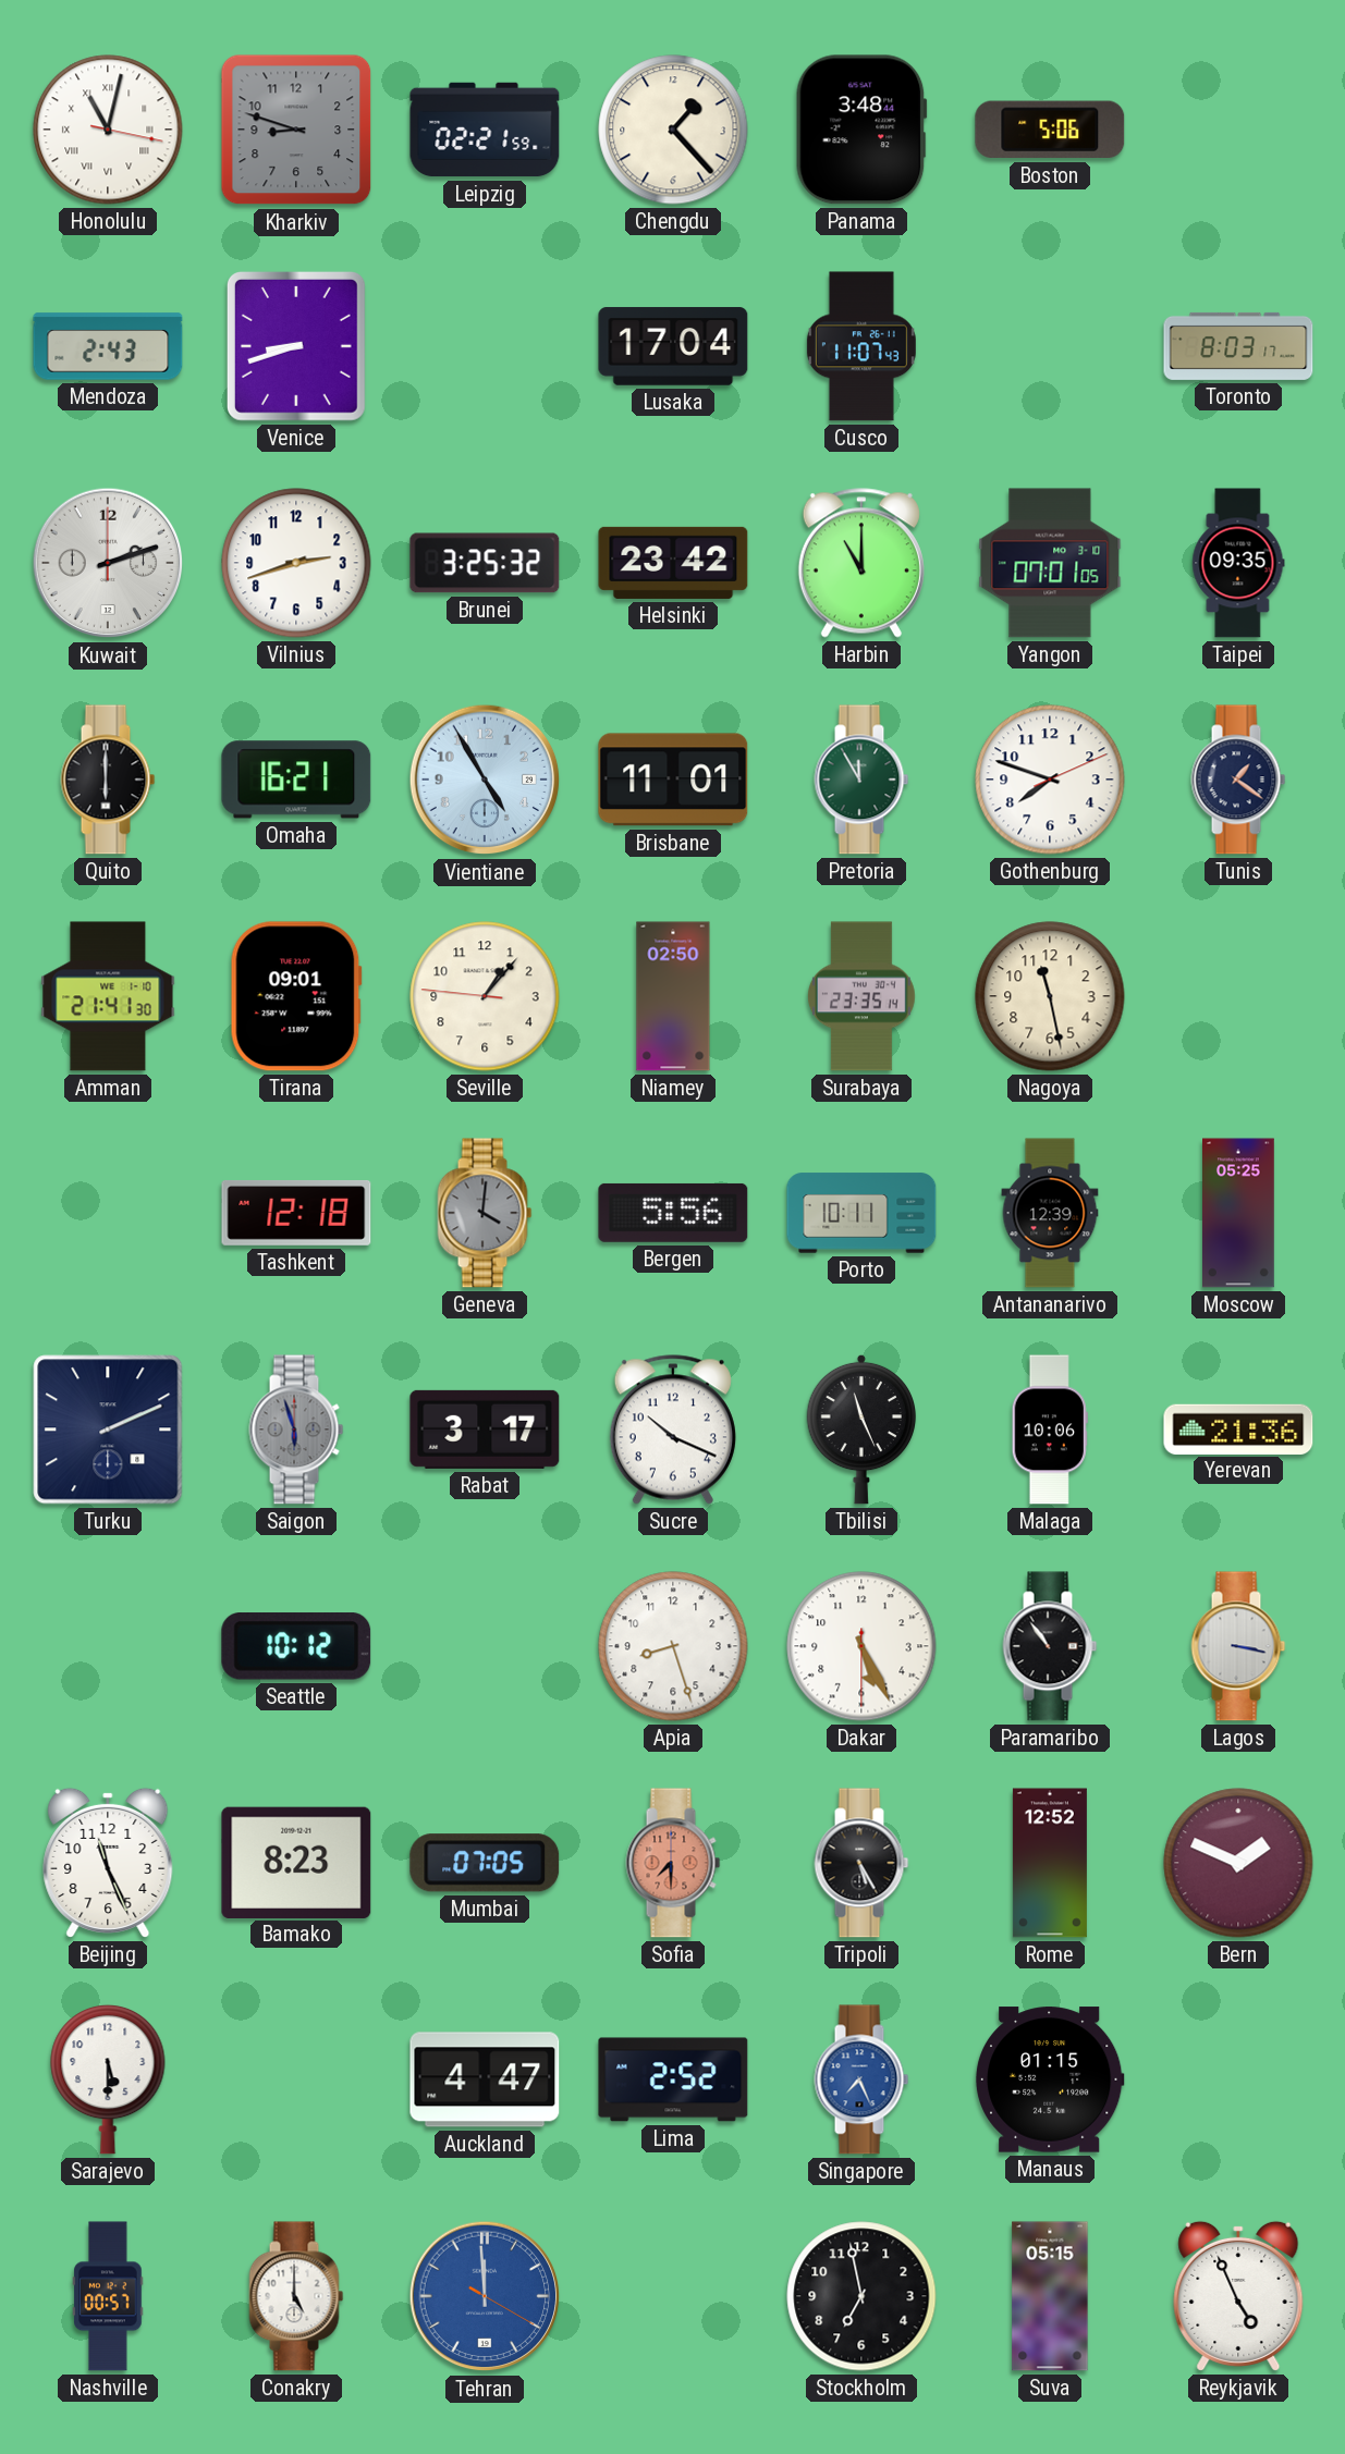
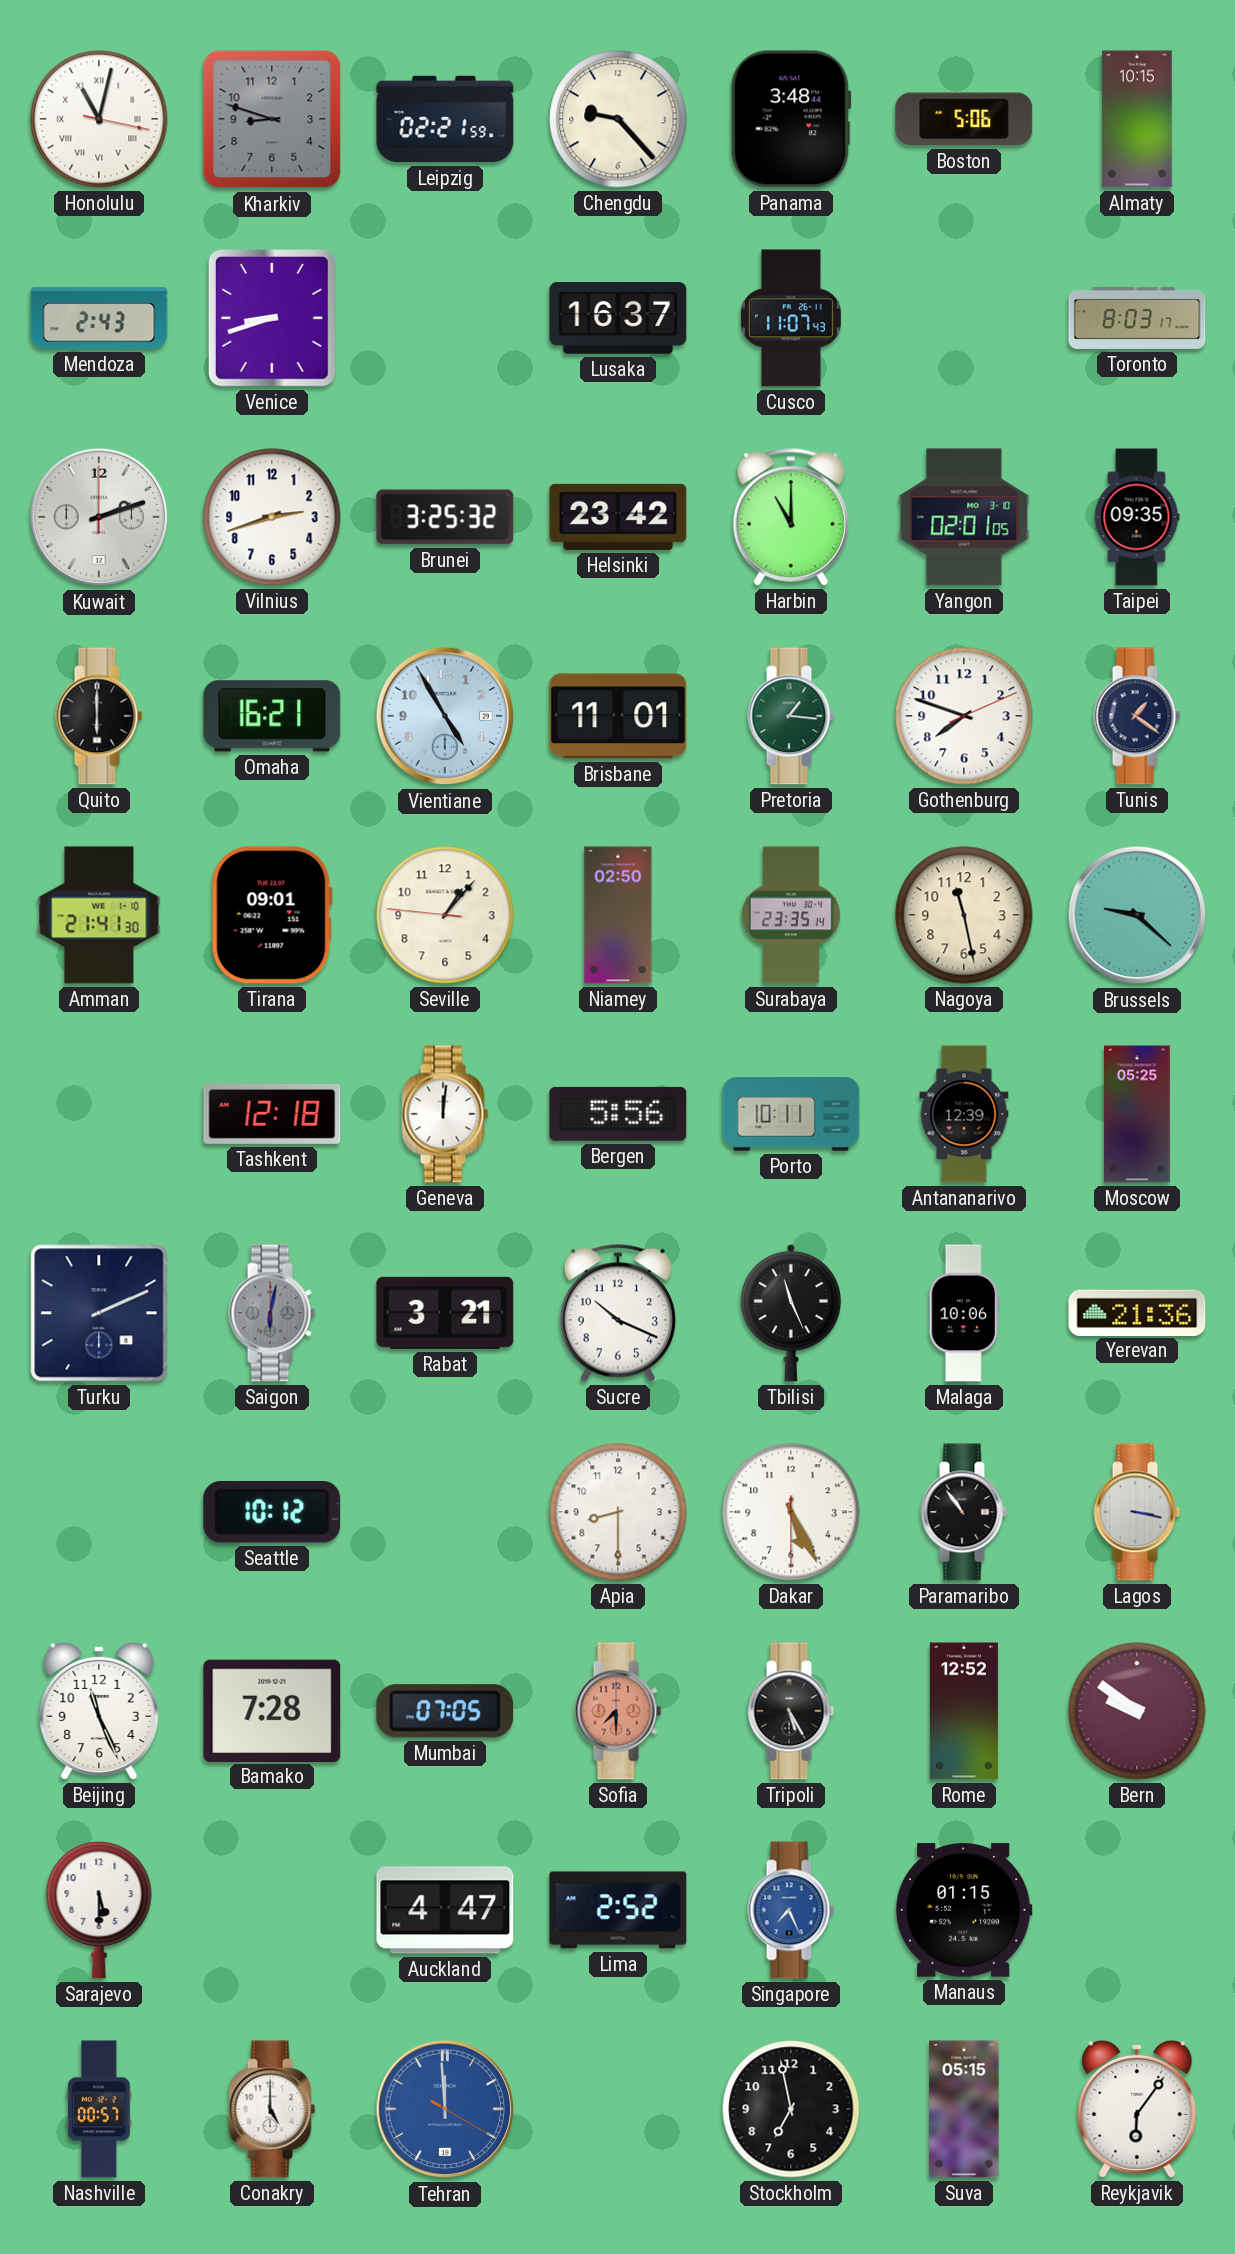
Chengdu: 1:23 -> 9:23
Almaty: none -> 10:15
Lusaka: 17:04 -> 16:37
Yangon: 07:01 -> 02:01
Pretoria: 11:55 -> 1:16
Brussels: none -> 9:22
Geneva: 4:01 -> 12:01
Geneva dial: grey -> white
Saigon: 5:57 -> 6:02
Rabat: 3:17 -> 3:21
Apia: 8:27 -> 8:30
Bamako: 8:23 -> 7:28
Bern: 1:49 -> 9:51
Reykjavik: 4:56 -> 6:06
